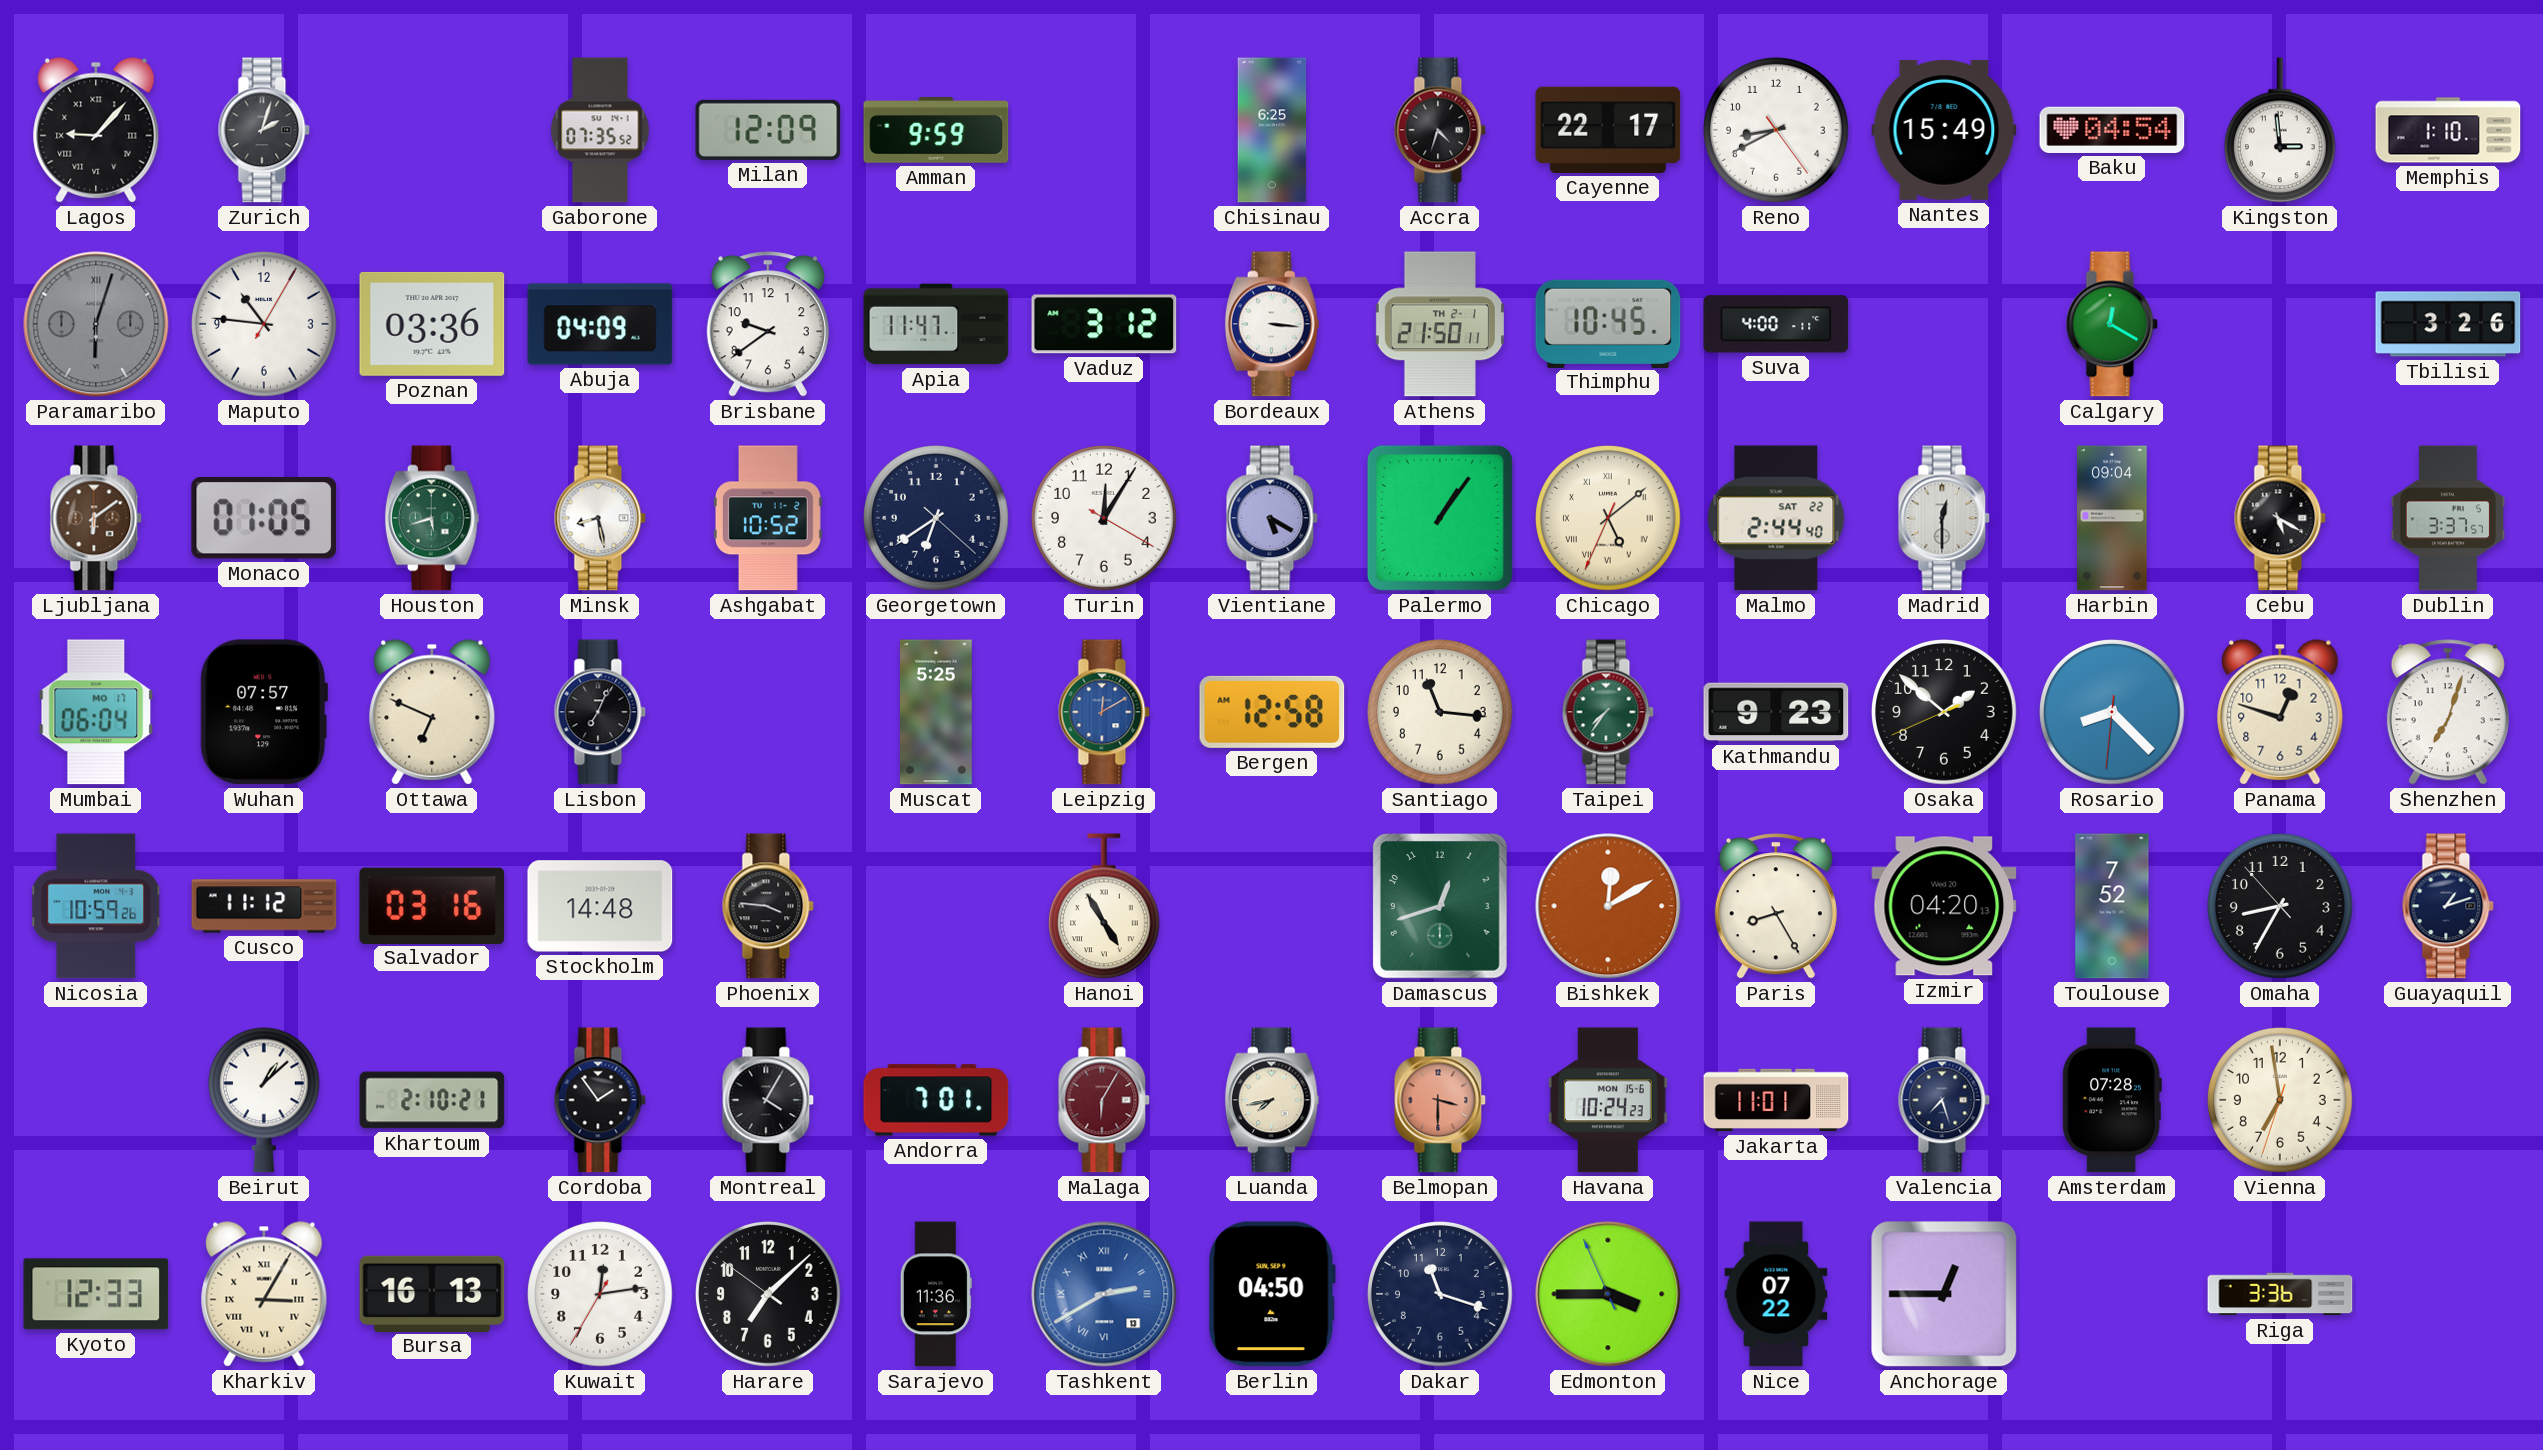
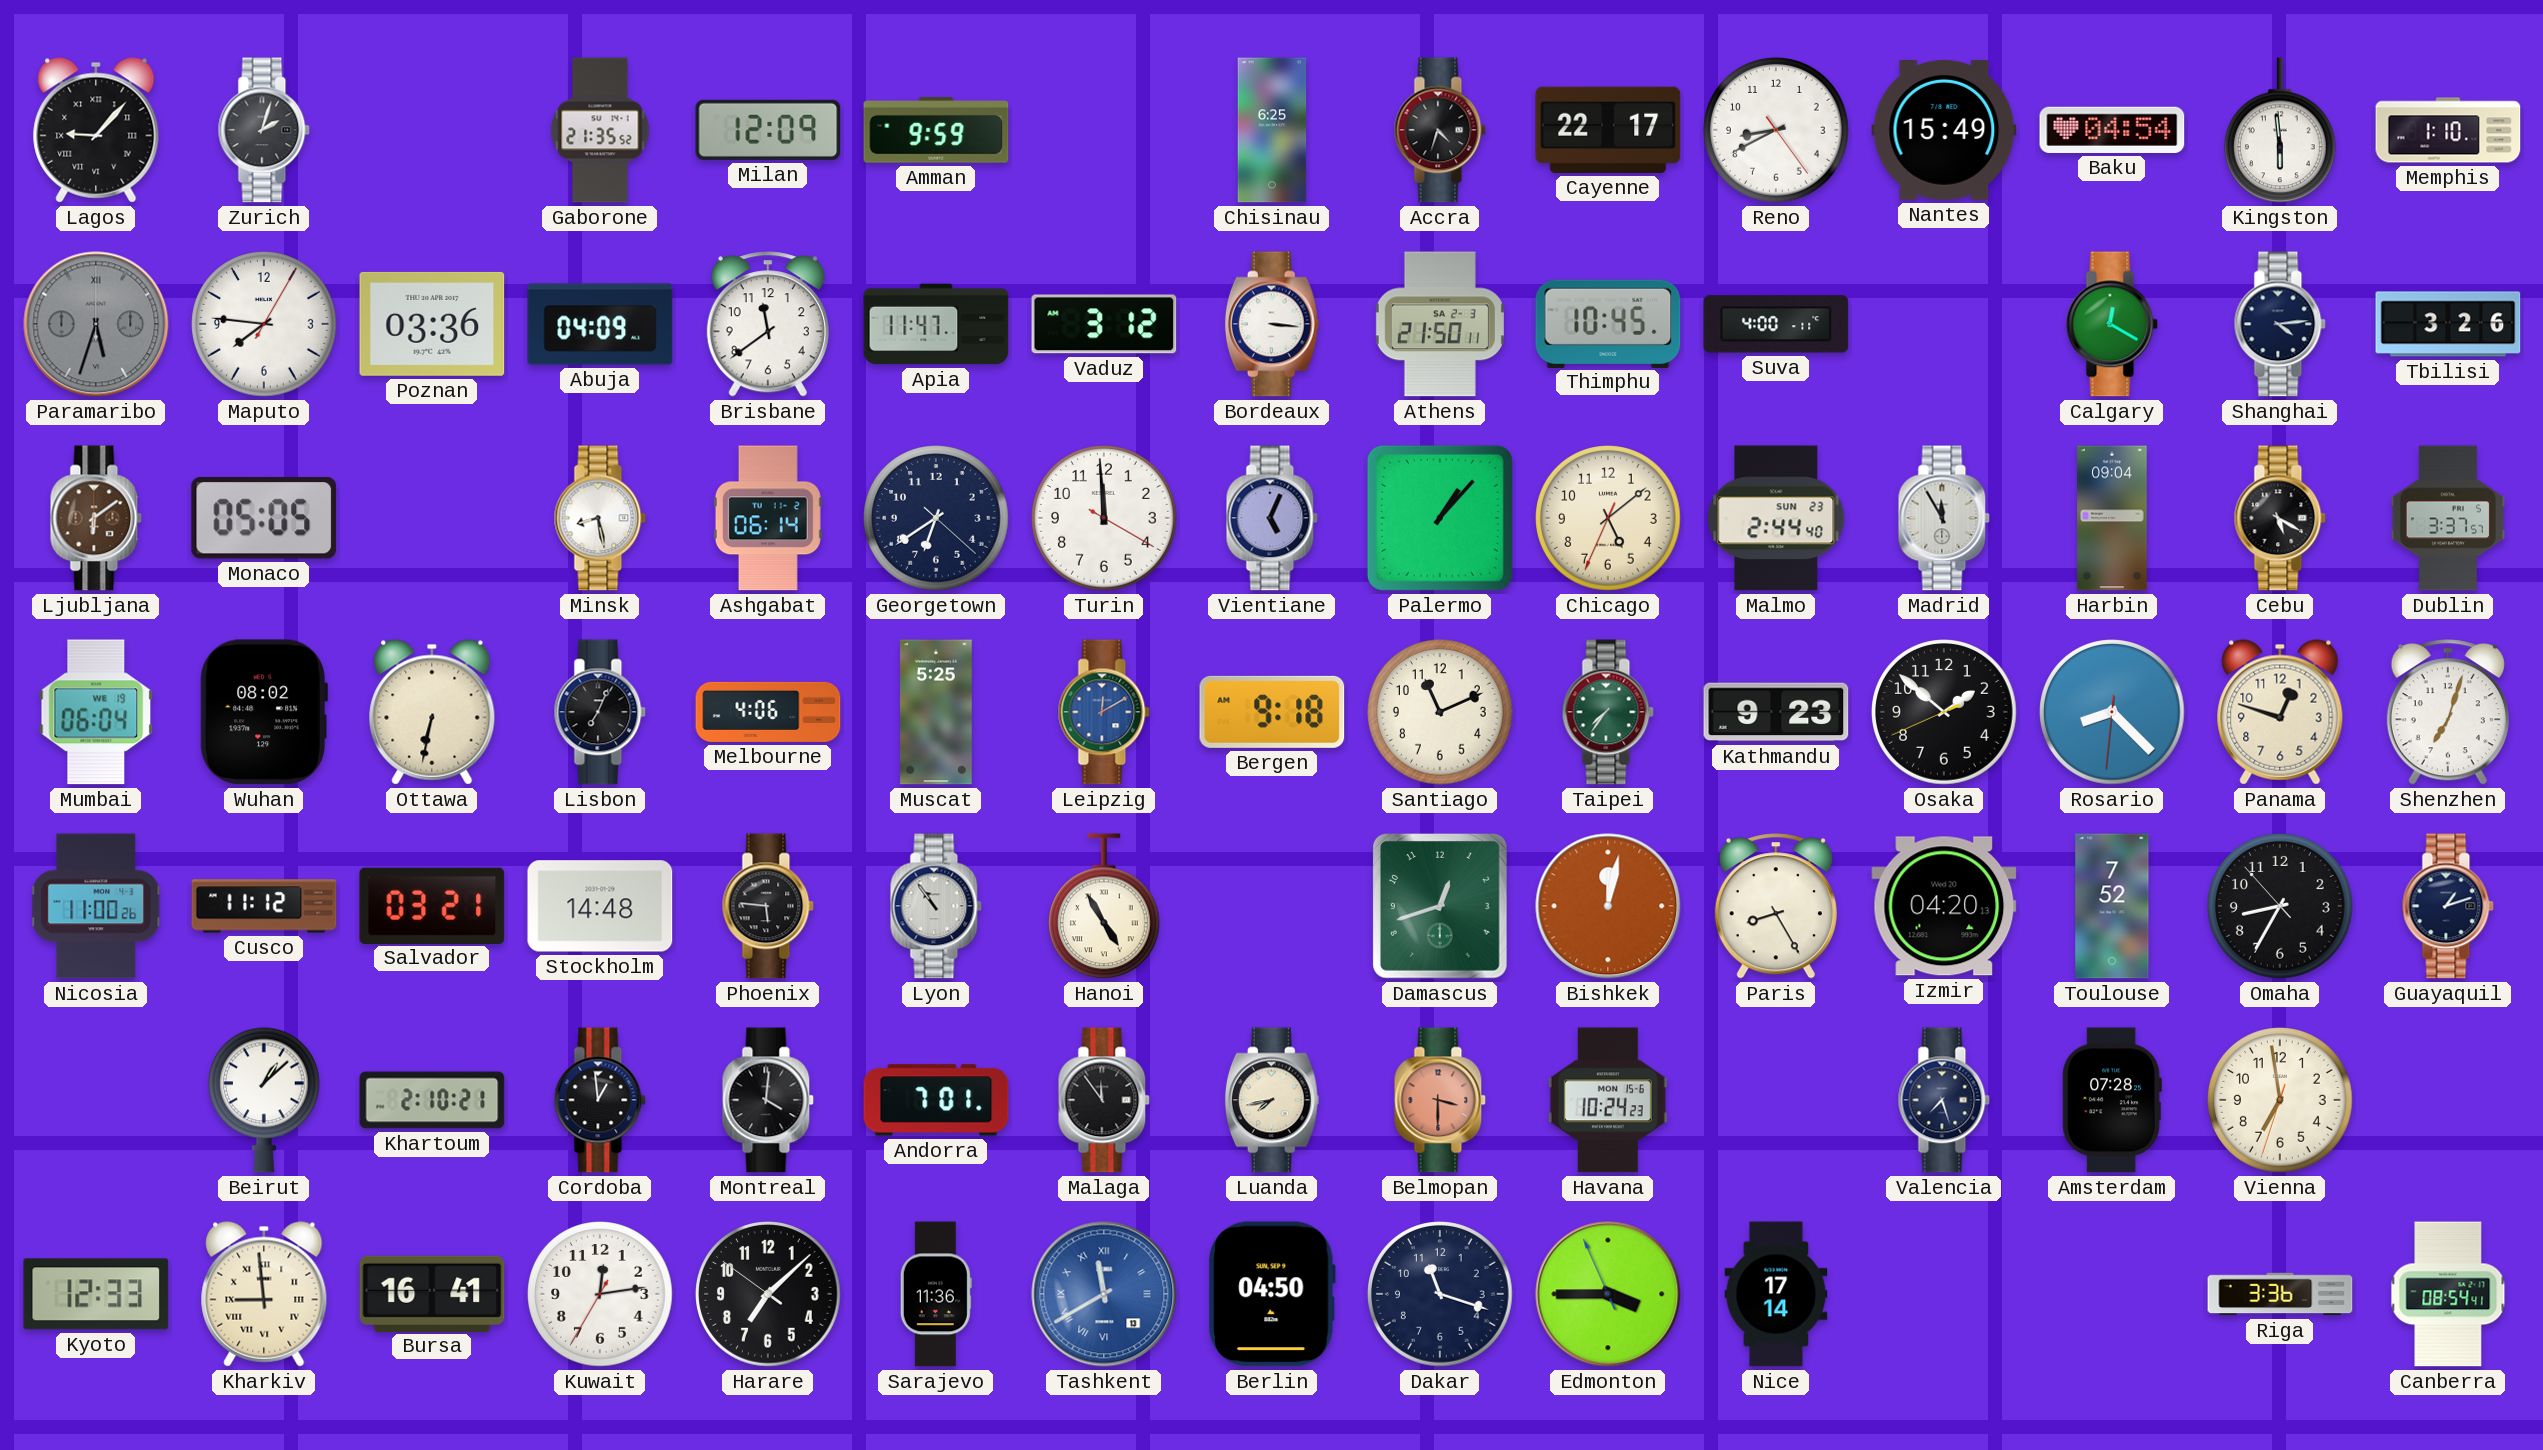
Gaborone: 07:35 -> 21:35
Kingston: 2:59 -> 5:59
Paramaribo: 6:03 -> 5:33
Maputo: 10:46 -> 7:46
Brisbane: 9:39 -> 11:39
Athens date: TH 2-1 -> SA 2-3
Shanghai: none -> 4:14
Monaco: 01:05 -> 05:05
Houston: 5:42 -> none
Ashgabat: 10:52 -> 06:14
Turin: 12:05 -> 11:59
Vientiane: 5:20 -> 5:04
Palermo: 1:06 -> 1:07
Chicago numerals: Roman -> Arabic
Malmo date: SAT 22 -> SUN 23
Madrid: 12:30 -> 11:55
Mumbai date: MO 17 -> WE 19
Wuhan: 07:57 -> 08:02
Ottawa: 6:49 -> 6:32
Melbourne: none -> 4:06
Bergen: 12:58 -> 9:18
Santiago: 11:16 -> 11:11
Nicosia: 10:59 -> 11:00
Salvador: 03:16 -> 03:21
Phoenix: 3:46 -> 5:46
Lyon: none -> 10:54
Bishkek: 12:10 -> 12:02
Cordoba: 1:54 -> 12:59
Montreal: 4:05 -> 4:01
Malaga: 6:05 -> 11:54
Malaga dial: burgundy -> black
Jakarta: 11:01 -> none
Kharkiv: 3:05 -> 8:59
Bursa: 16:13 -> 16:41
Tashkent: 2:40 -> 11:40
Nice: 07:22 -> 17:14
Anchorage: 12:45 -> none
Canberra: none -> 08:54
